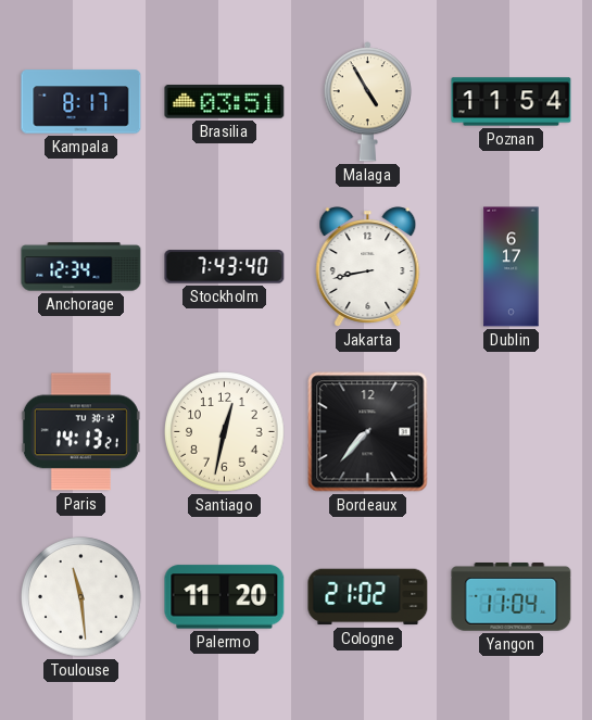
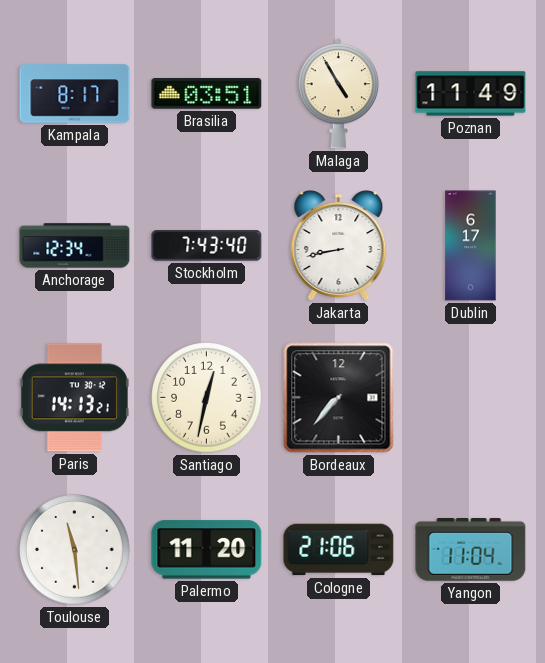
Poznan: 11:54 -> 11:49
Cologne: 21:02 -> 21:06
